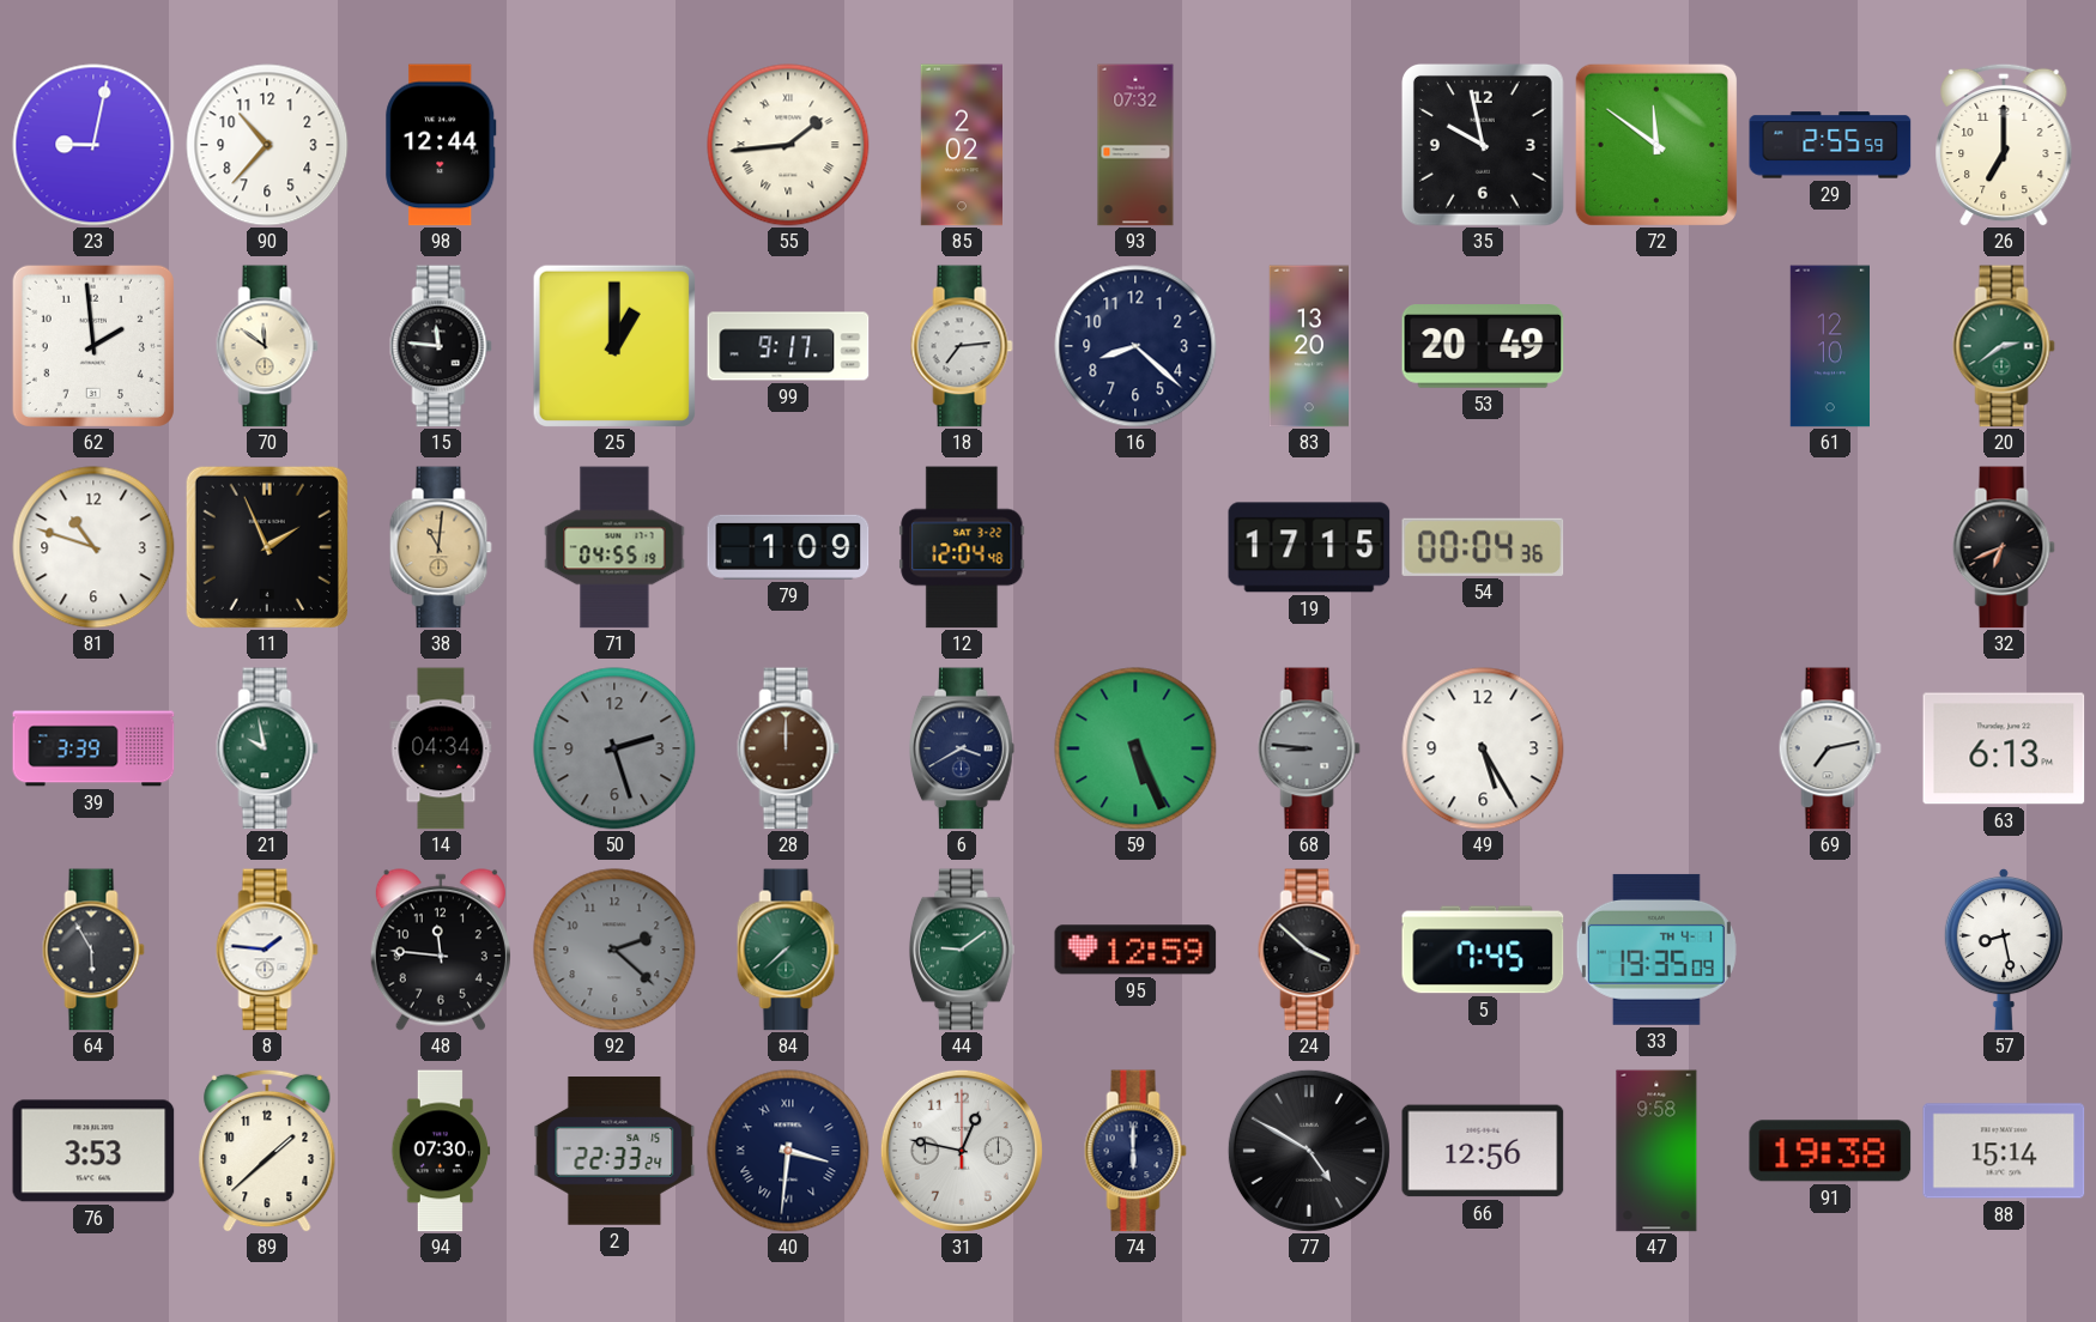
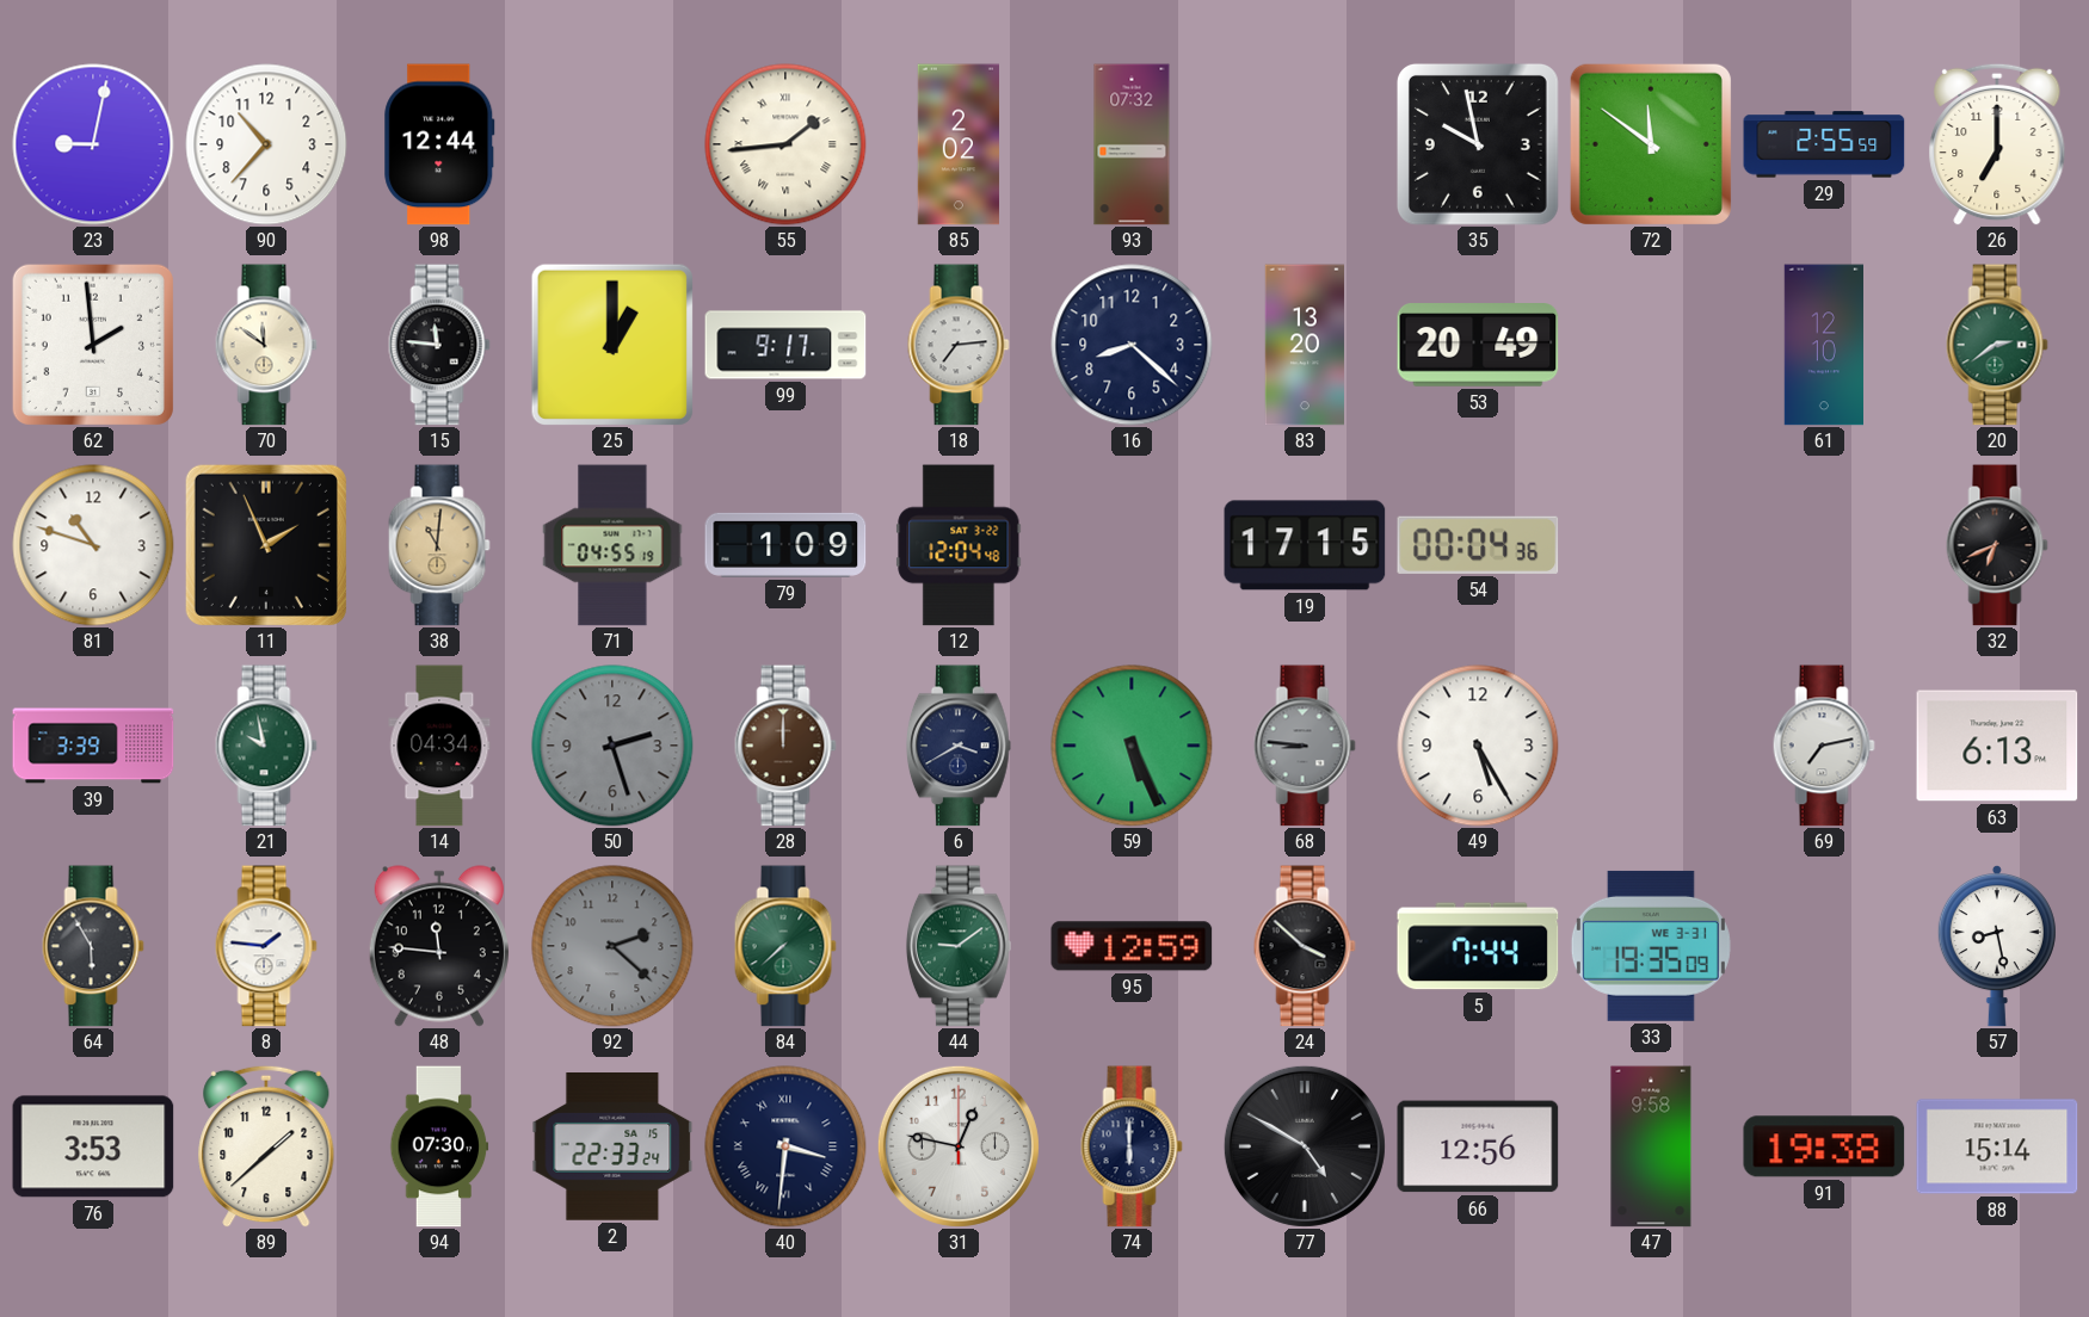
5: 7:45 -> 7:44
33 date: TH 4-1 -> WE 3-31
